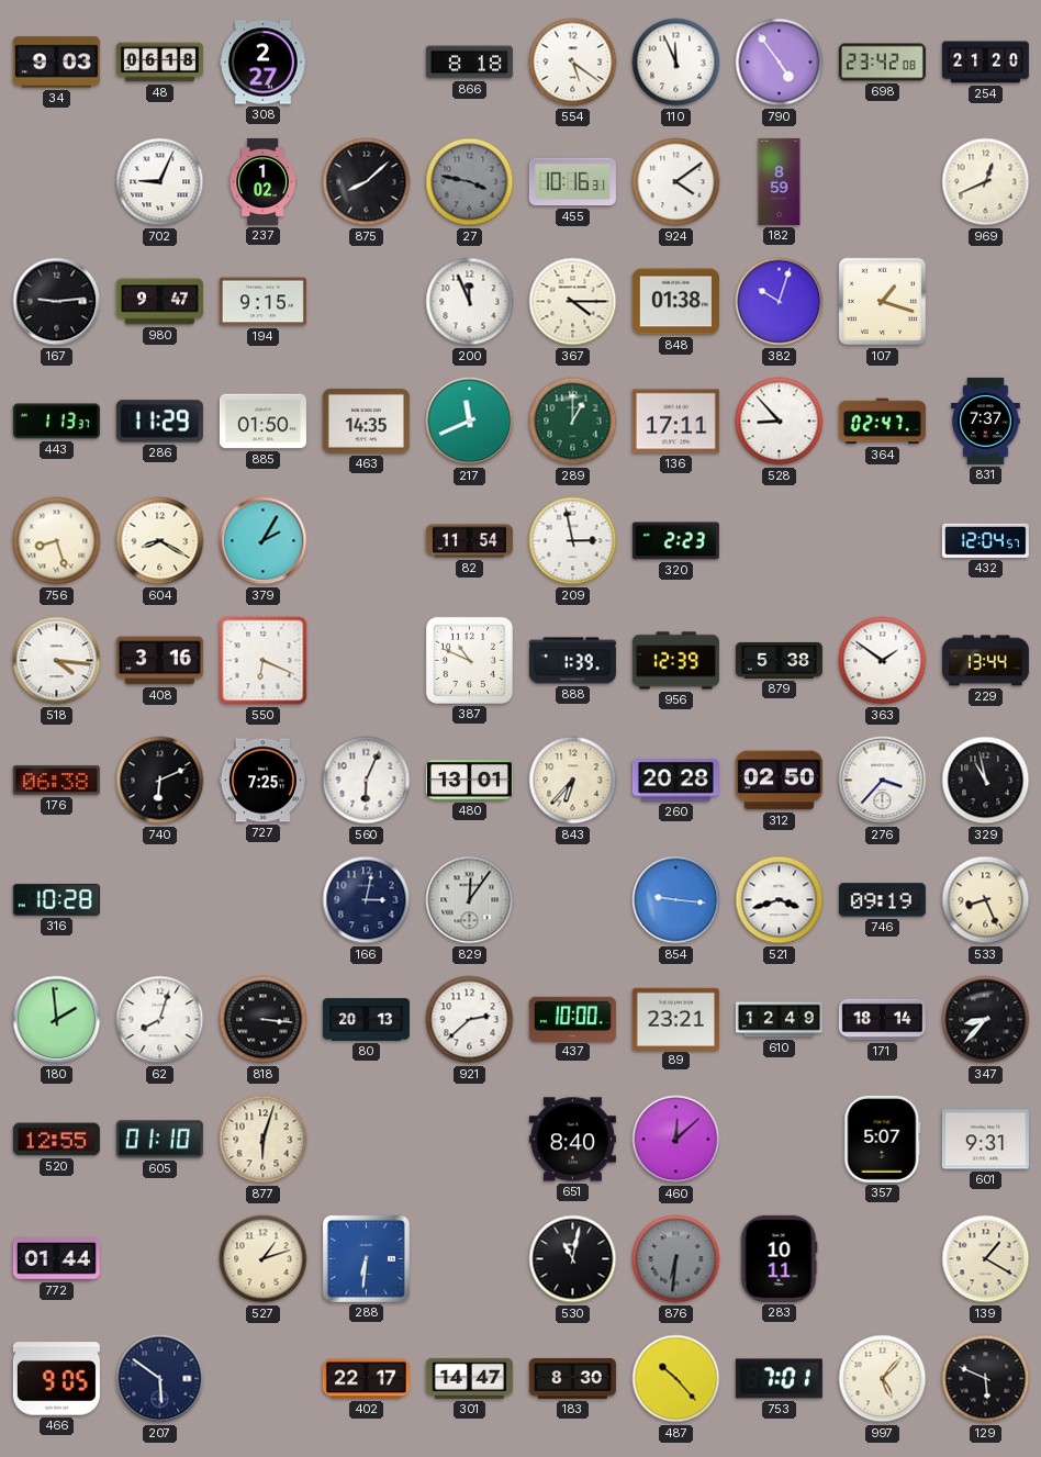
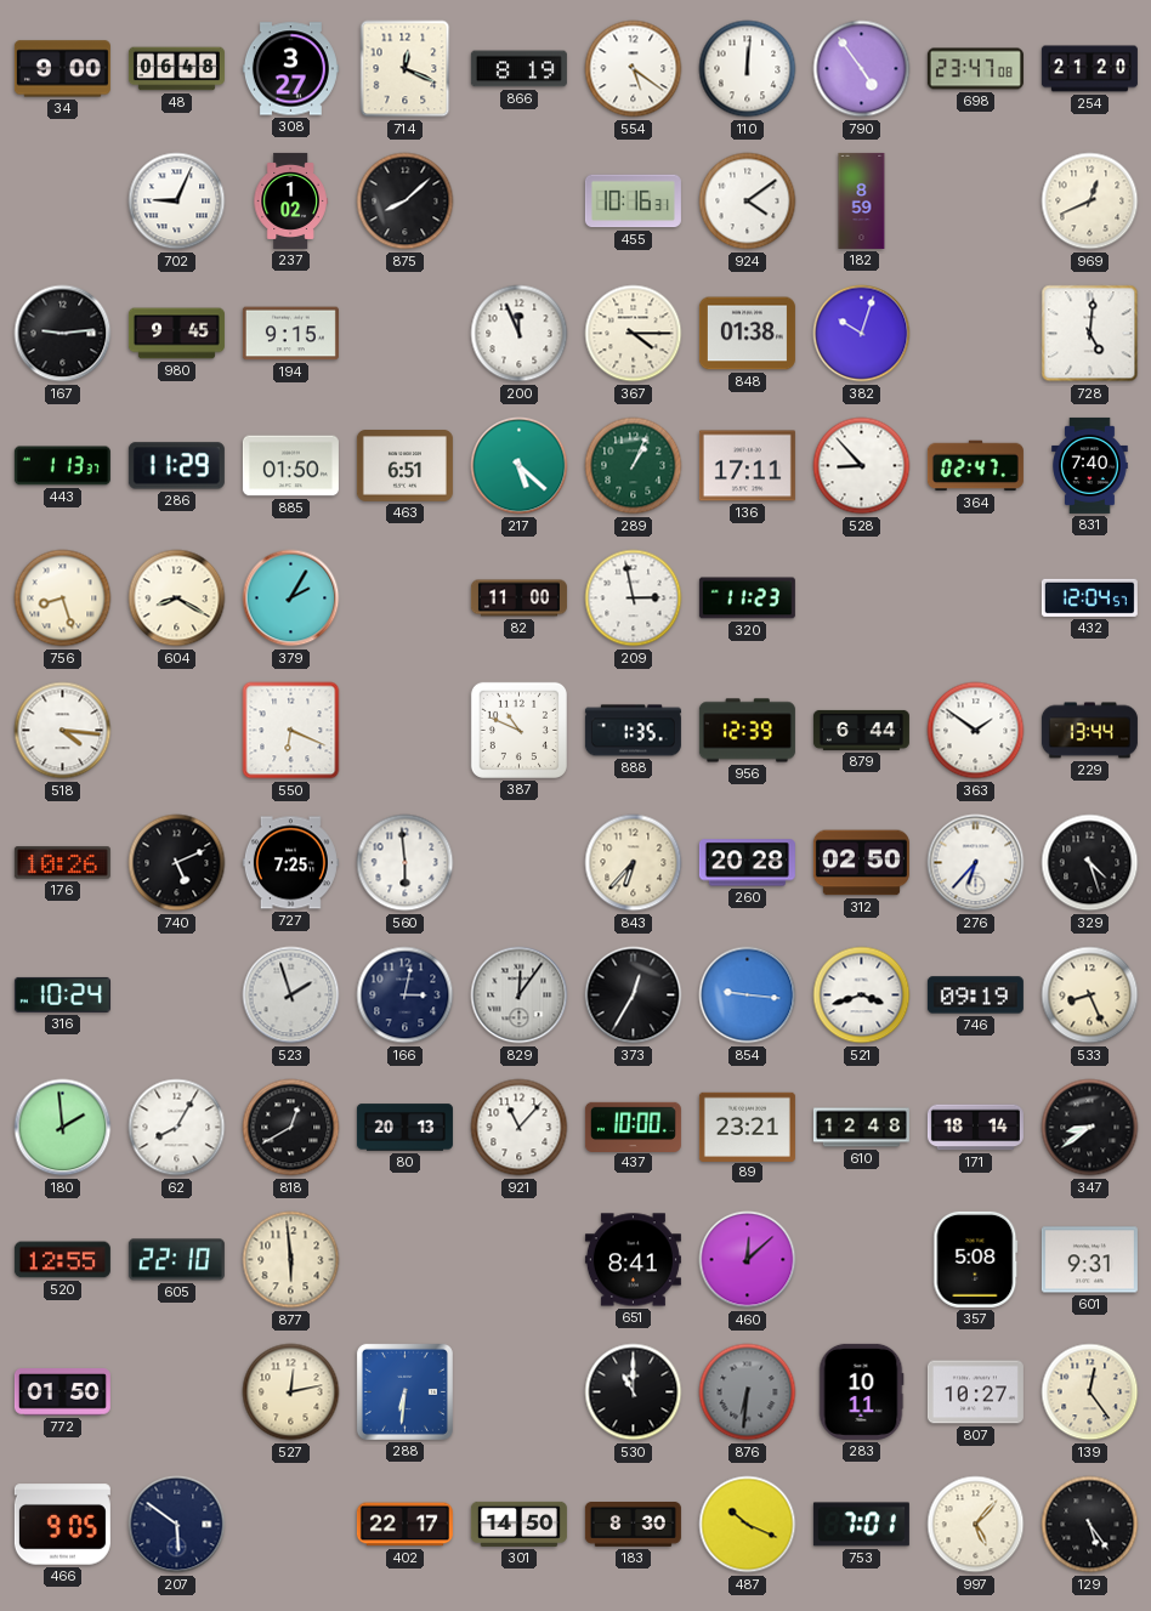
34: 9:03 -> 9:00
48: 06:18 -> 06:48
308: 2:27 -> 3:27
714: none -> 12:19
866: 8:18 -> 8:19
110: 11:56 -> 12:01
698: 23:42 -> 23:47
27: 3:47 -> none
980: 9:47 -> 9:45
107: 1:18 -> none
728: none -> 5:01
463: 14:35 -> 6:51
217: 11:41 -> 5:22
289: 1:00 -> 1:04
831: 7:37 -> 7:40
82: 11:54 -> 11:00
320: 2:23 -> 11:23
408: 3:16 -> none
888: 1:39 -> 1:35
879: 5:38 -> 6:44
176: 06:38 -> 10:26
740: 6:11 -> 5:11
560: 6:04 -> 5:59
480: 13:01 -> none
276: 3:37 -> 6:37
329: 10:58 -> 4:27
316: 10:28 -> 10:24
523: none -> 1:57
373: none -> 12:35
62: 8:03 -> 8:05
818: 3:16 -> 12:40
921: 2:38 -> 11:07
610: 12:49 -> 12:48
347: 8:37 -> 8:39
605: 01:10 -> 22:10
877: 6:03 -> 5:59
651: 8:40 -> 8:41
357: 5:07 -> 5:08
772: 01:44 -> 01:50
527: 1:12 -> 12:13
530: 11:02 -> 11:00
807: none -> 10:27
139: 1:20 -> 12:24
301: 14:47 -> 14:50
487: 10:23 -> 10:19
129: 5:49 -> 5:24
